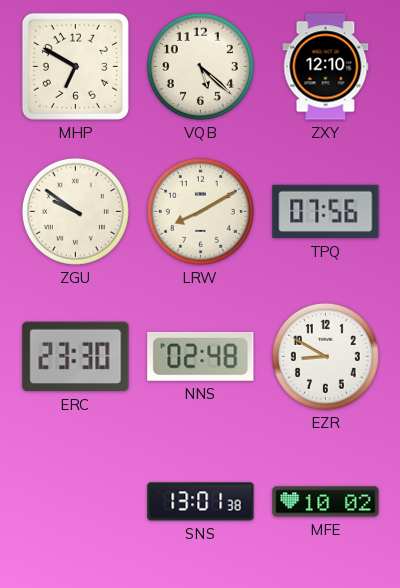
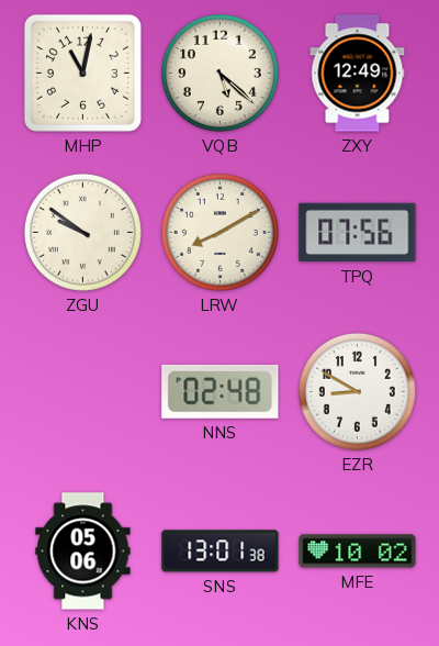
MHP: 6:50 -> 11:02
ZXY: 12:10 -> 12:49
ERC: 23:30 -> none
KNS: none -> 05:06
